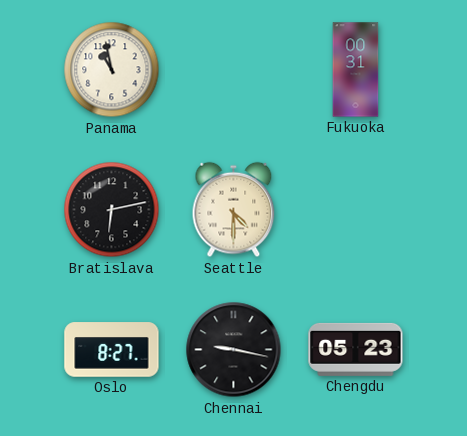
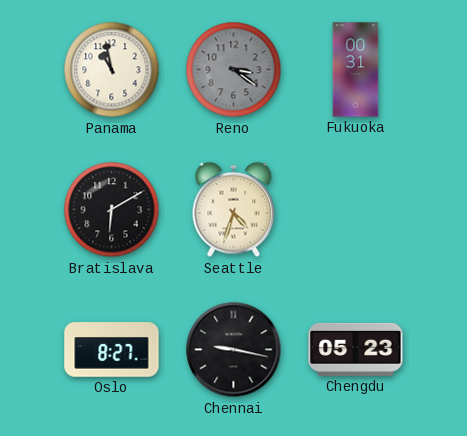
Reno: none -> 3:21
Bratislava: 6:13 -> 6:10
Seattle: 4:30 -> 4:33
